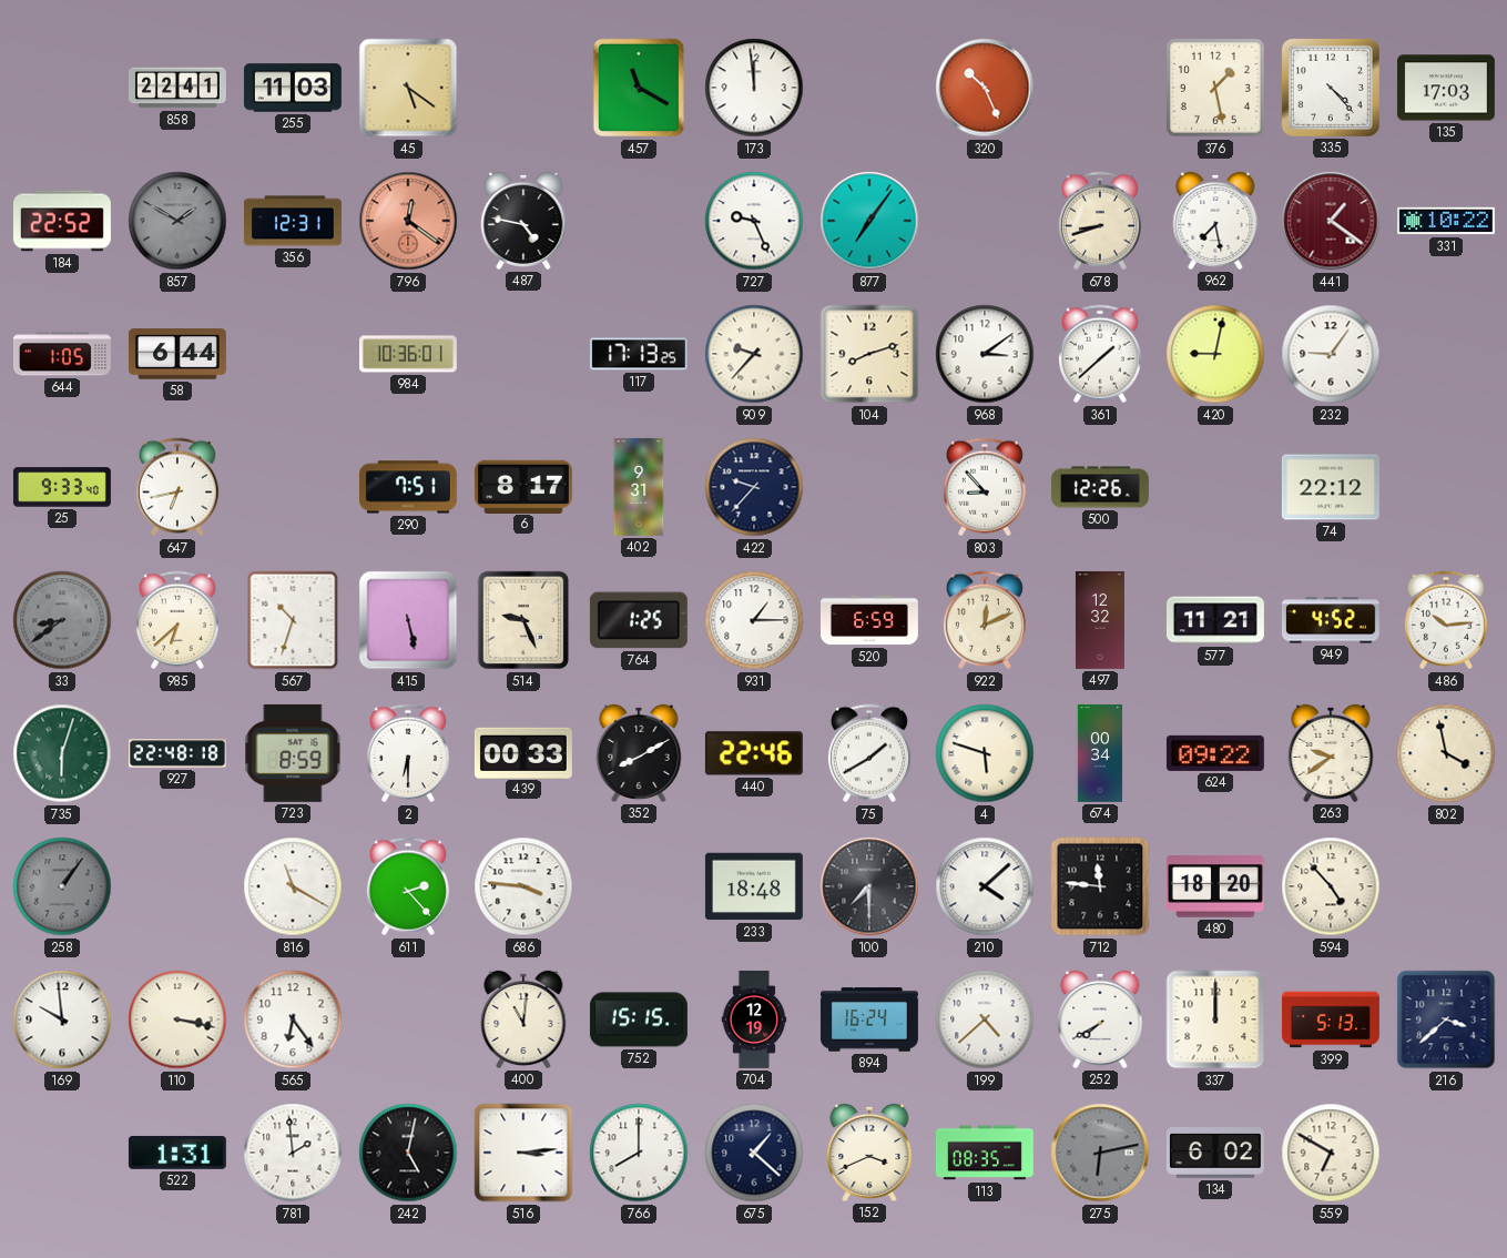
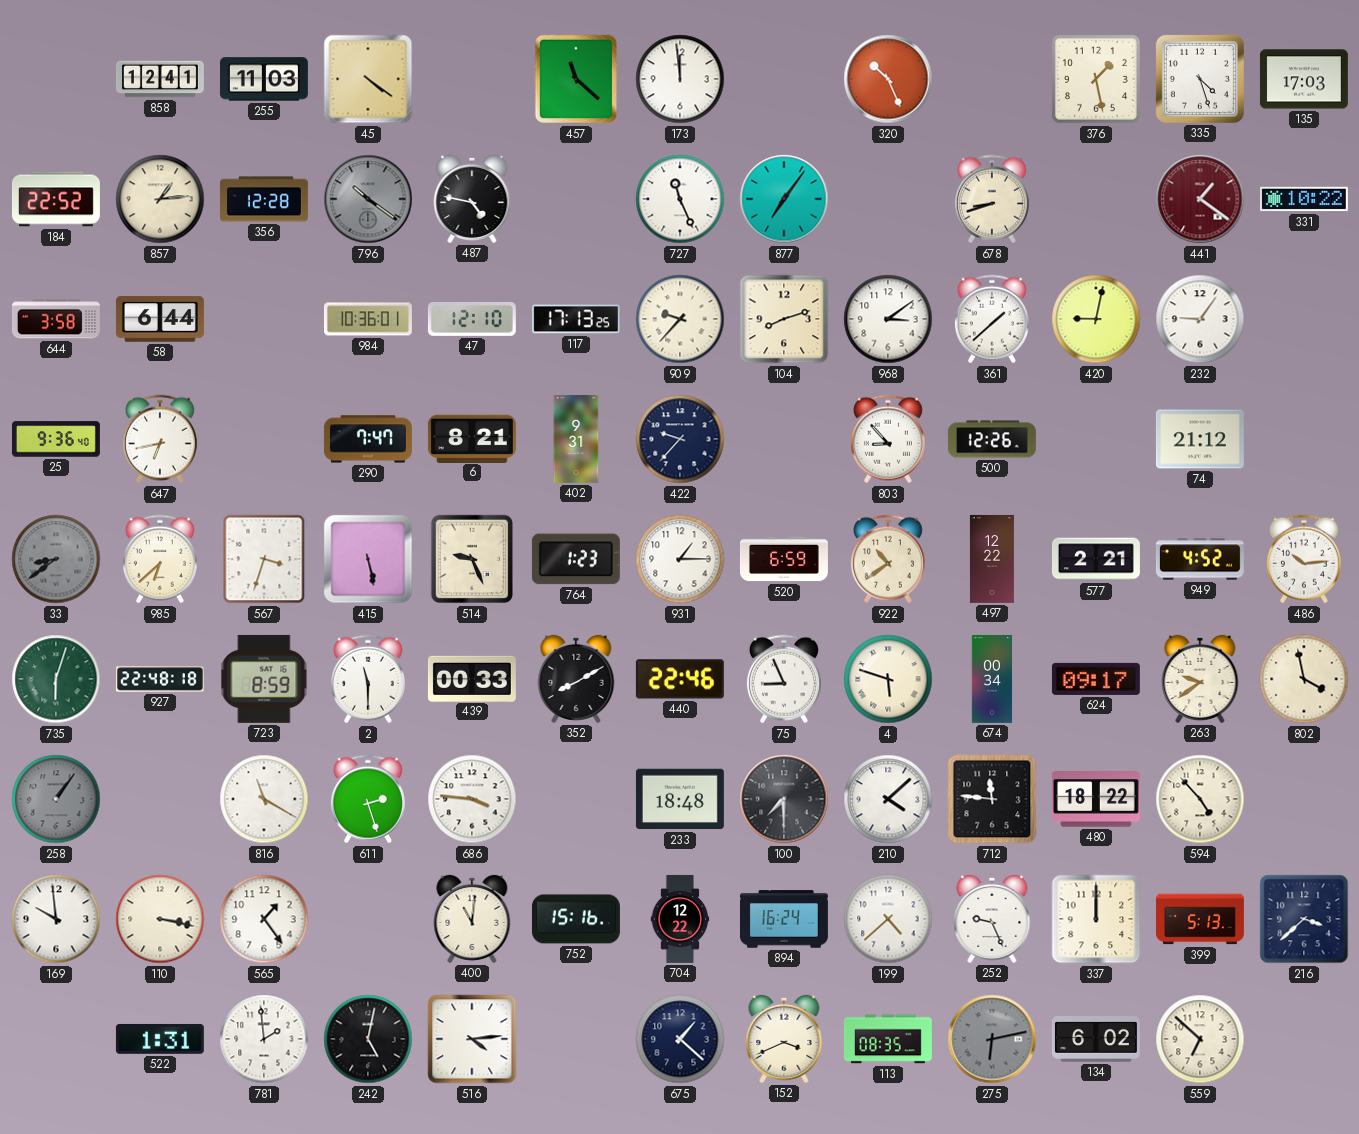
858: 22:41 -> 12:41
45: 5:21 -> 4:21
457: 11:20 -> 11:22
335: 4:23 -> 4:27
857: 1:50 -> 1:14
857 dial: grey -> cream
356: 12:31 -> 12:28
796: 12:21 -> 10:21
796 dial: salmon -> grey
727: 9:26 -> 11:26
962: 7:28 -> none
644: 1:05 -> 3:58
47: none -> 12:10
25: 9:33 -> 9:36
290: 7:51 -> 7:47
6: 8:17 -> 8:21
74: 22:12 -> 21:12
567: 10:33 -> 3:33
764: 1:25 -> 1:23
922: 12:11 -> 10:39
497: 12:32 -> 12:22
577: 11:21 -> 2:21
2: 6:30 -> 11:30
75: 1:40 -> 8:56
624: 09:22 -> 09:17
611: 2:23 -> 2:27
480: 18:20 -> 18:22
565: 6:24 -> 1:24
752: 15:15 -> 15:16
704: 12:19 -> 12:22
252: 7:40 -> 9:26
516: 3:14 -> 4:14
766: 8:00 -> none
559: 6:50 -> 6:52
